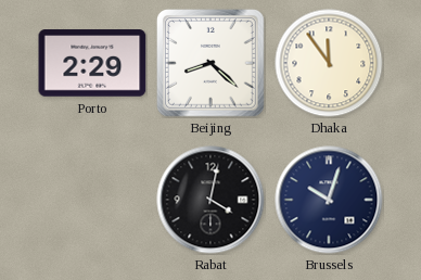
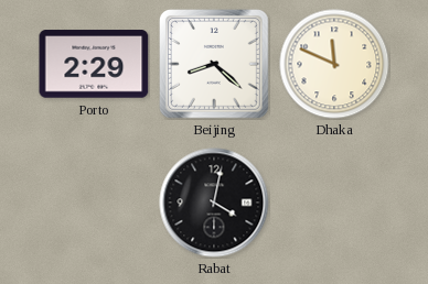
Dhaka: 11:54 -> 11:49
Brussels: 10:03 -> none
